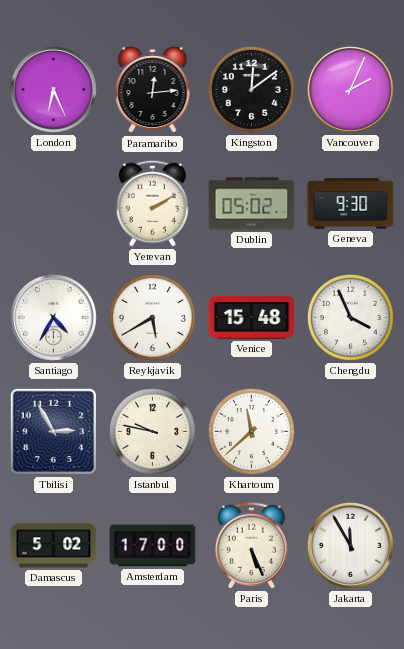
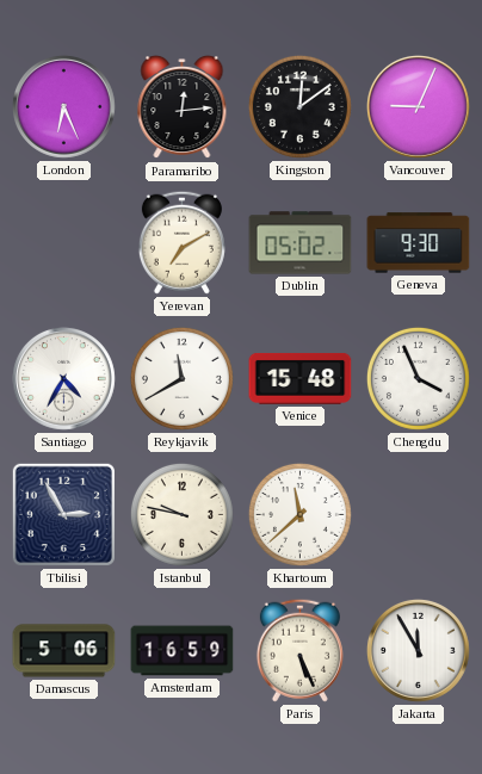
Vancouver: 2:04 -> 9:04
Yerevan: 2:10 -> 7:10
Reykjavik: 5:40 -> 11:40
Damascus: 5:02 -> 5:06
Amsterdam: 17:00 -> 16:59
